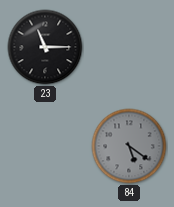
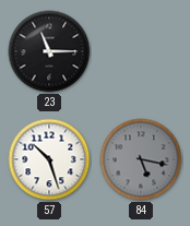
57: none -> 10:27
84: 5:21 -> 5:17
